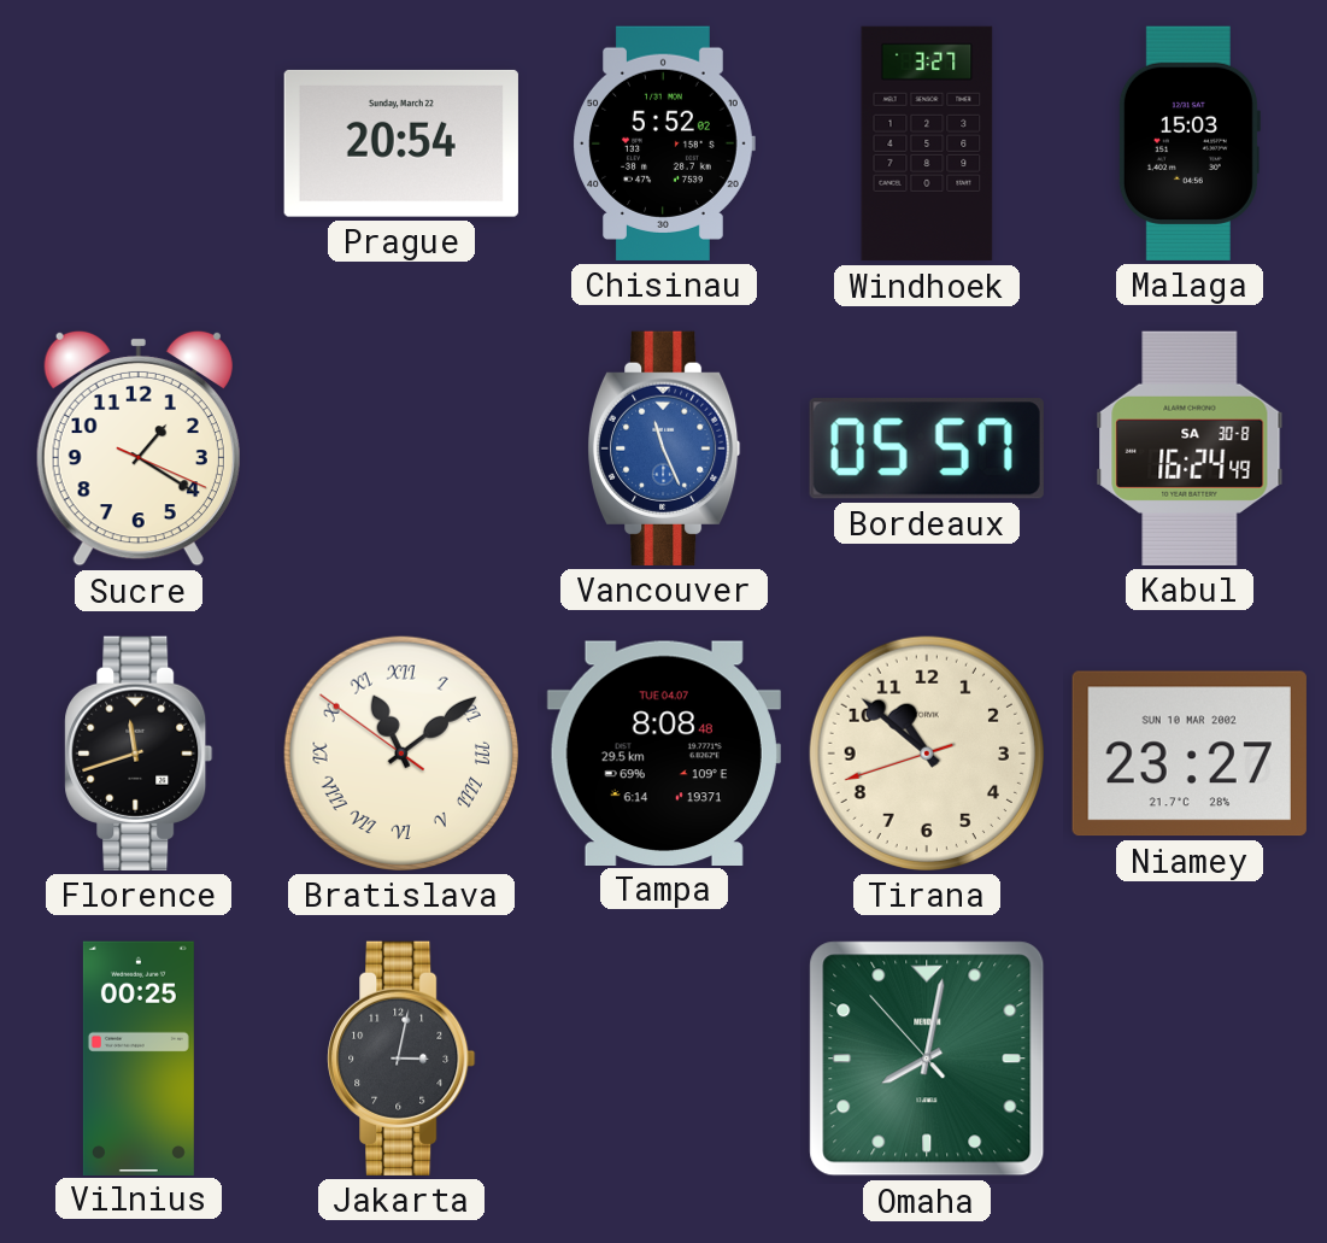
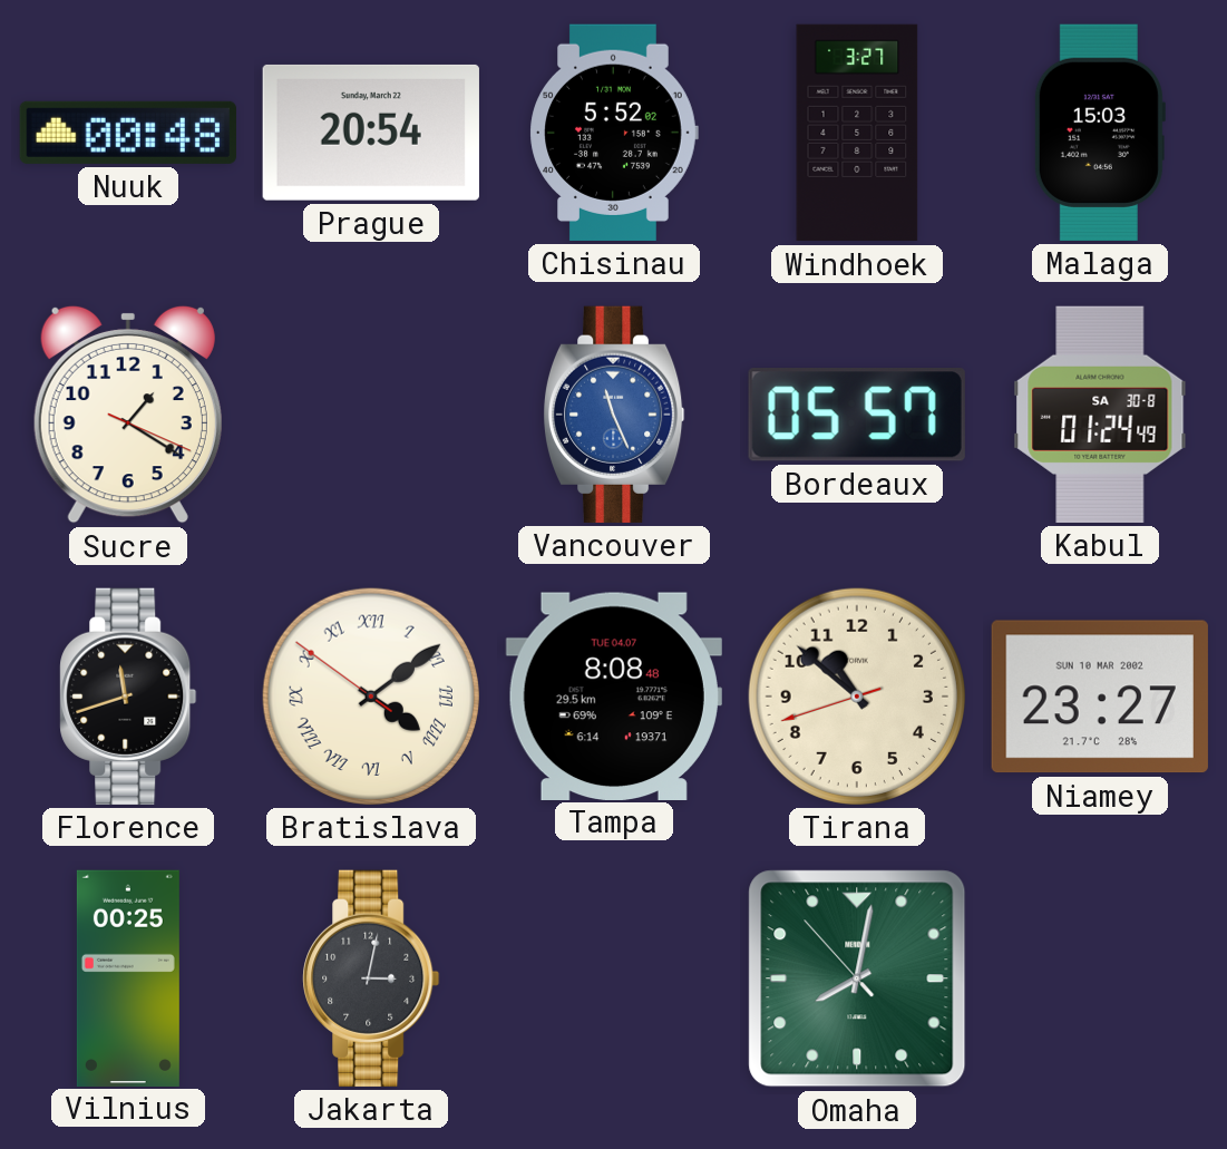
Nuuk: none -> 00:48
Kabul: 16:24 -> 01:24
Bratislava: 11:08 -> 4:08
